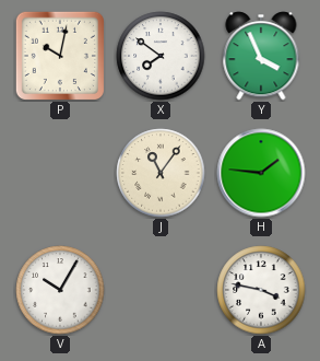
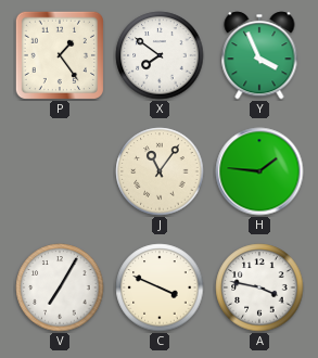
P: 10:02 -> 1:24
V: 10:05 -> 7:05
C: none -> 3:49
